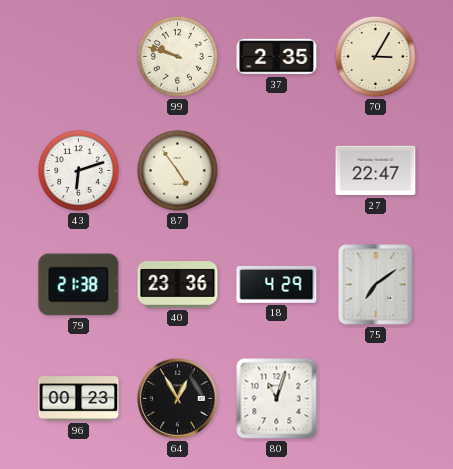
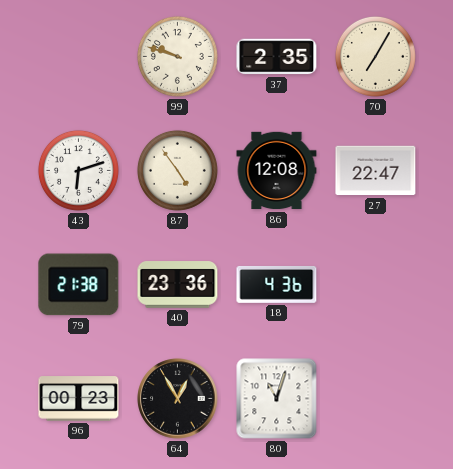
70: 3:05 -> 7:05
86: none -> 12:08
18: 4:29 -> 4:36
75: 7:09 -> none
